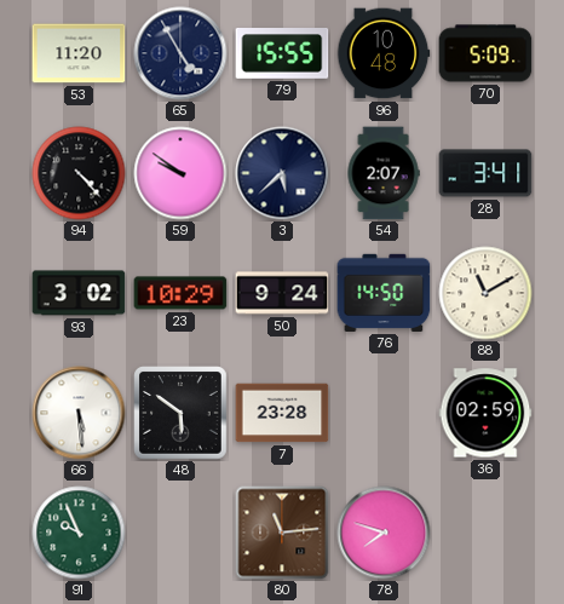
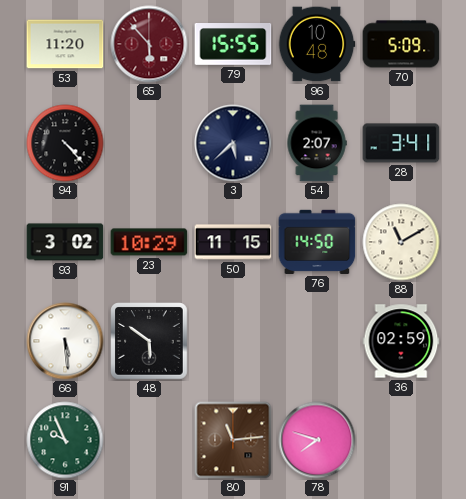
65: 4:55 -> 5:53
65 dial: navy -> burgundy
59: 9:51 -> none
50: 9:24 -> 11:15
7: 23:28 -> none
